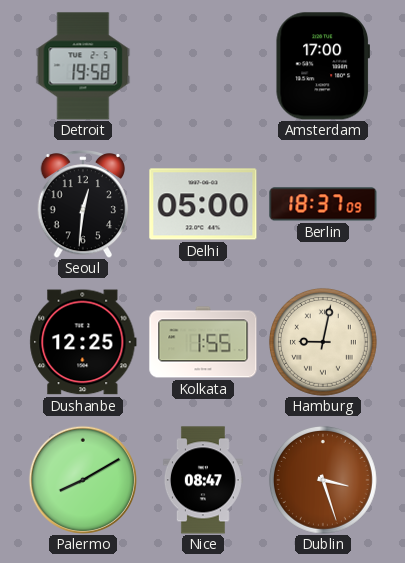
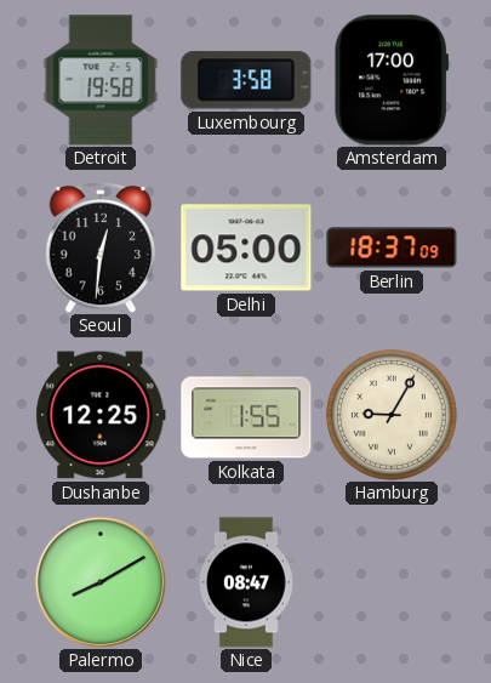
Luxembourg: none -> 3:58
Hamburg: 9:02 -> 9:05
Dublin: 3:27 -> none
